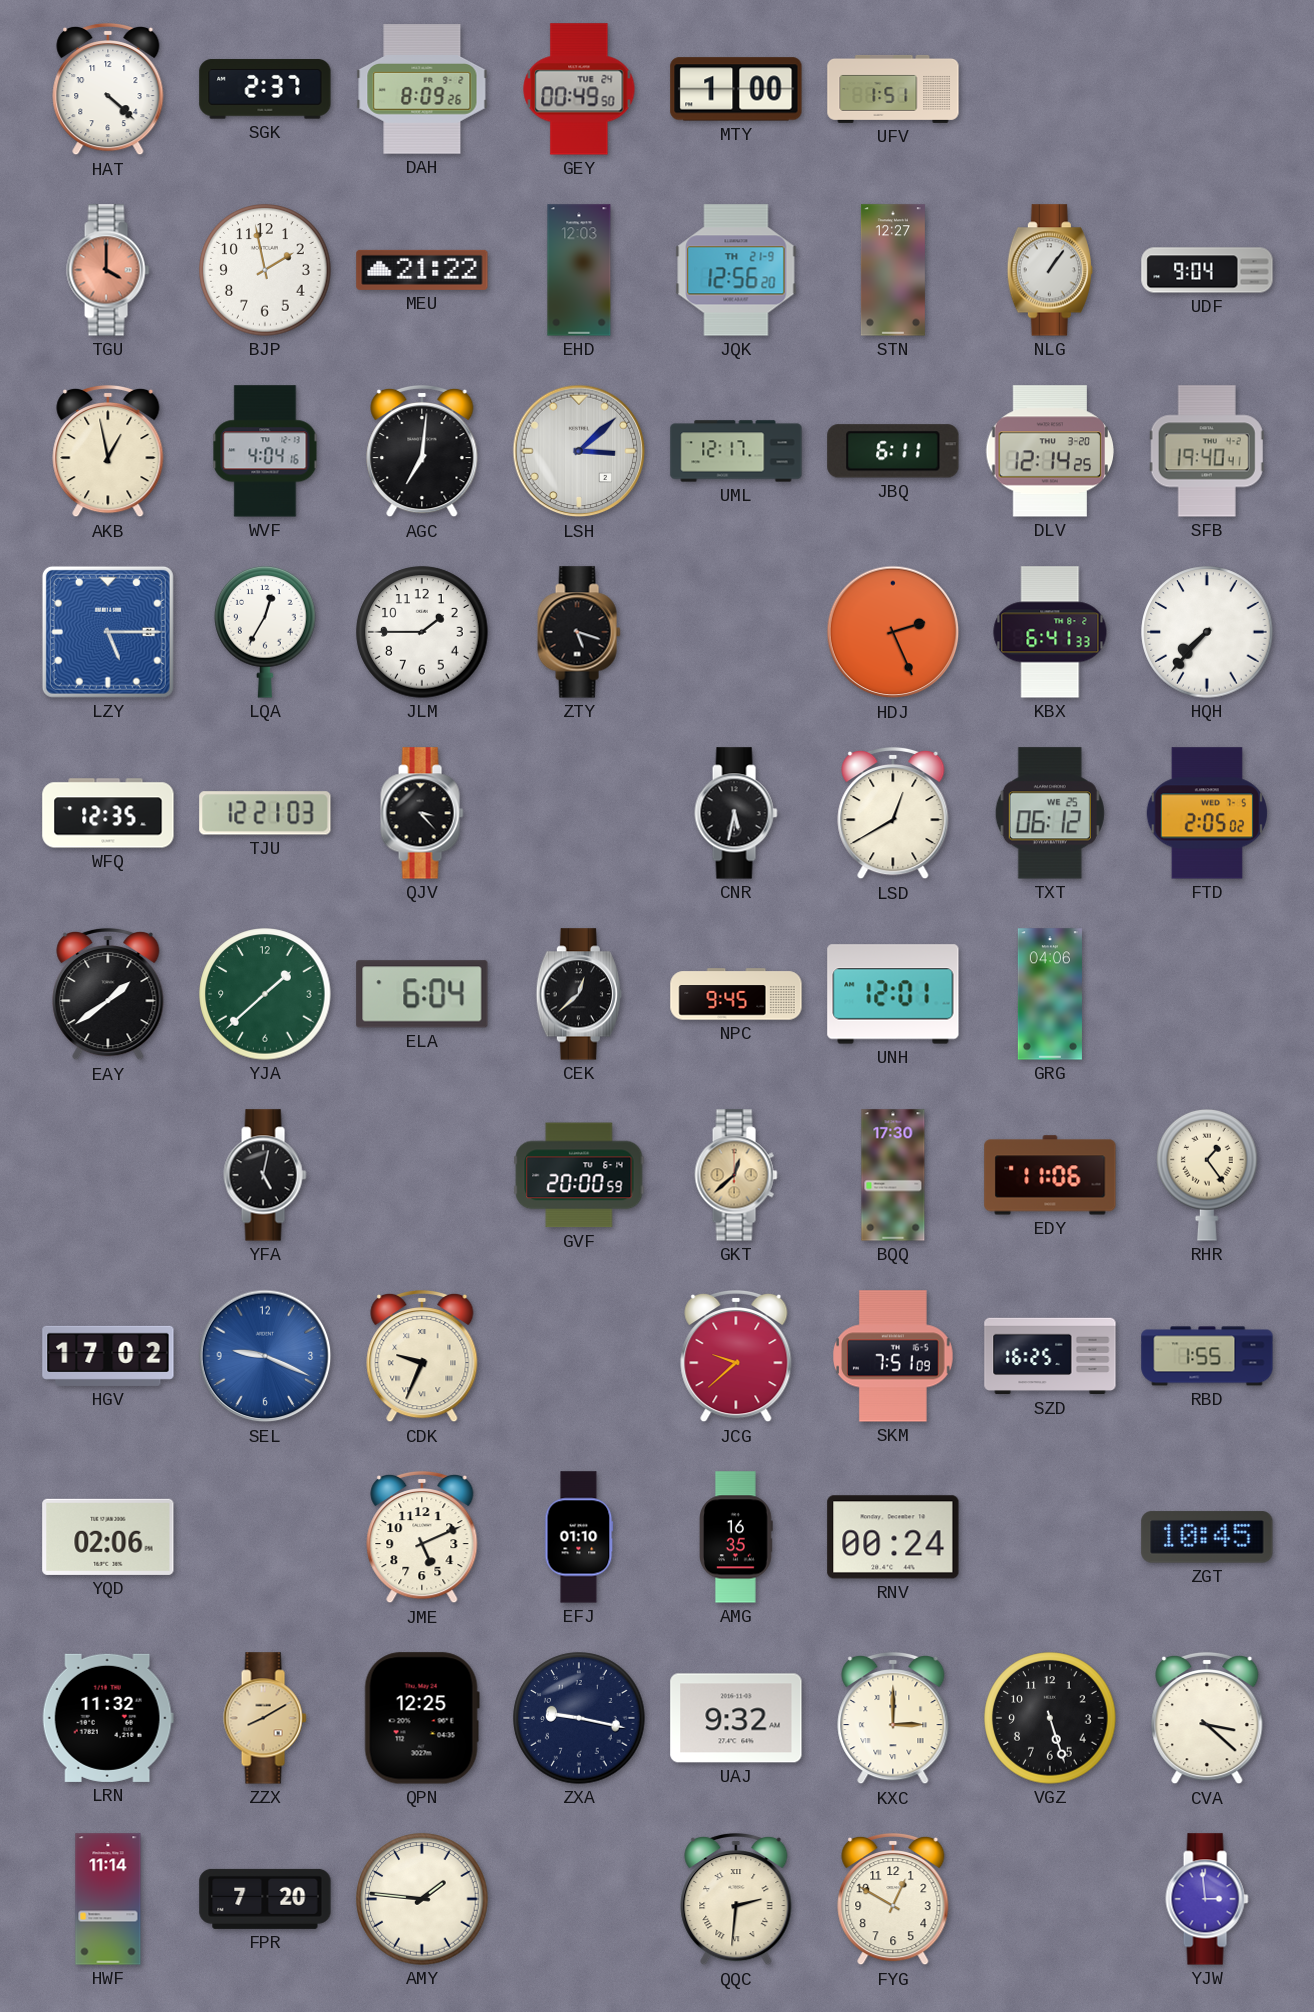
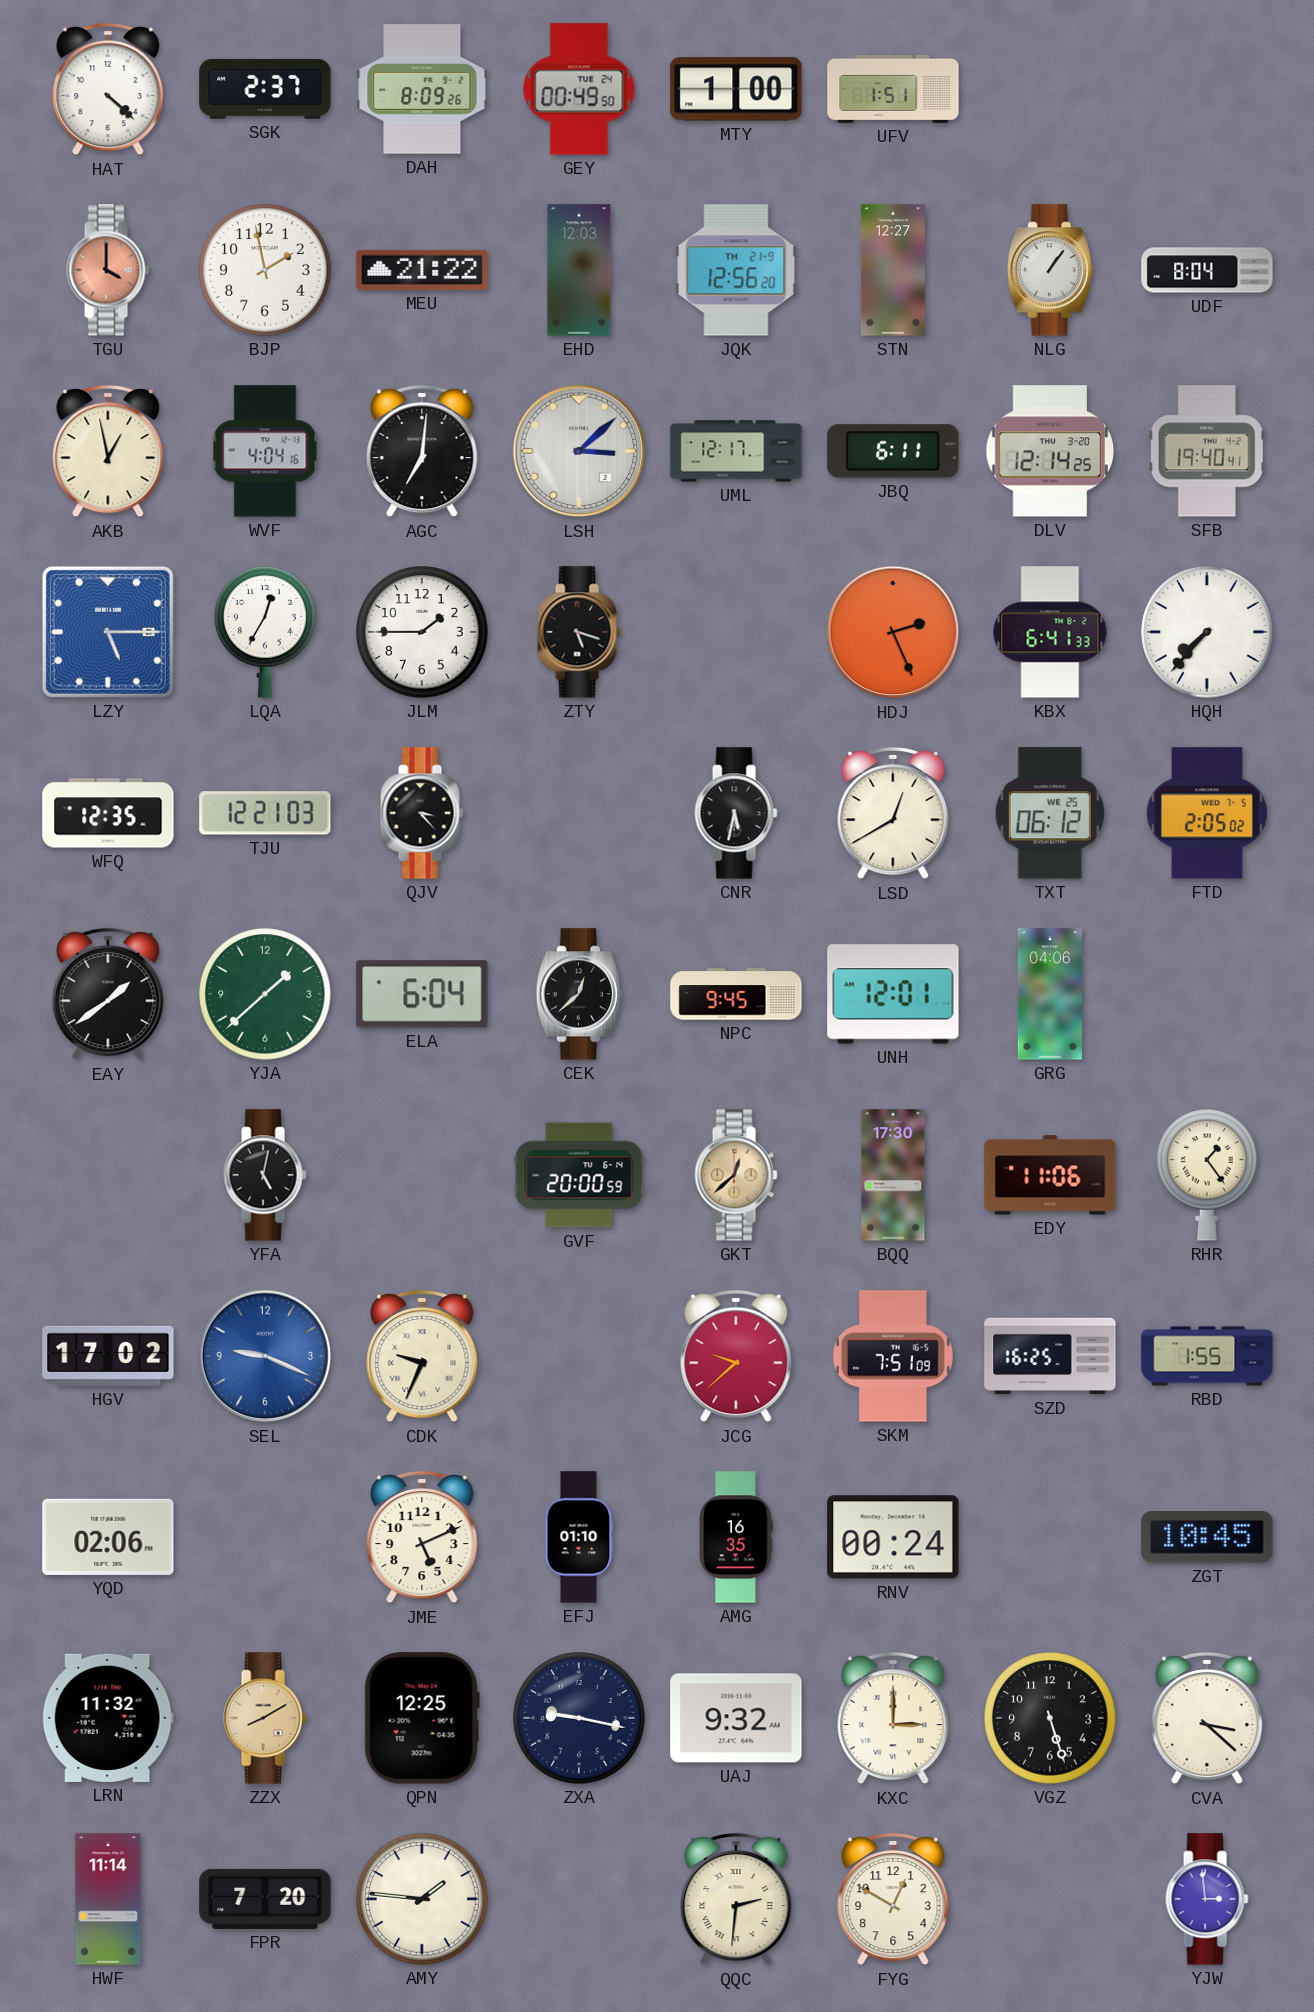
UDF: 9:04 -> 8:04
